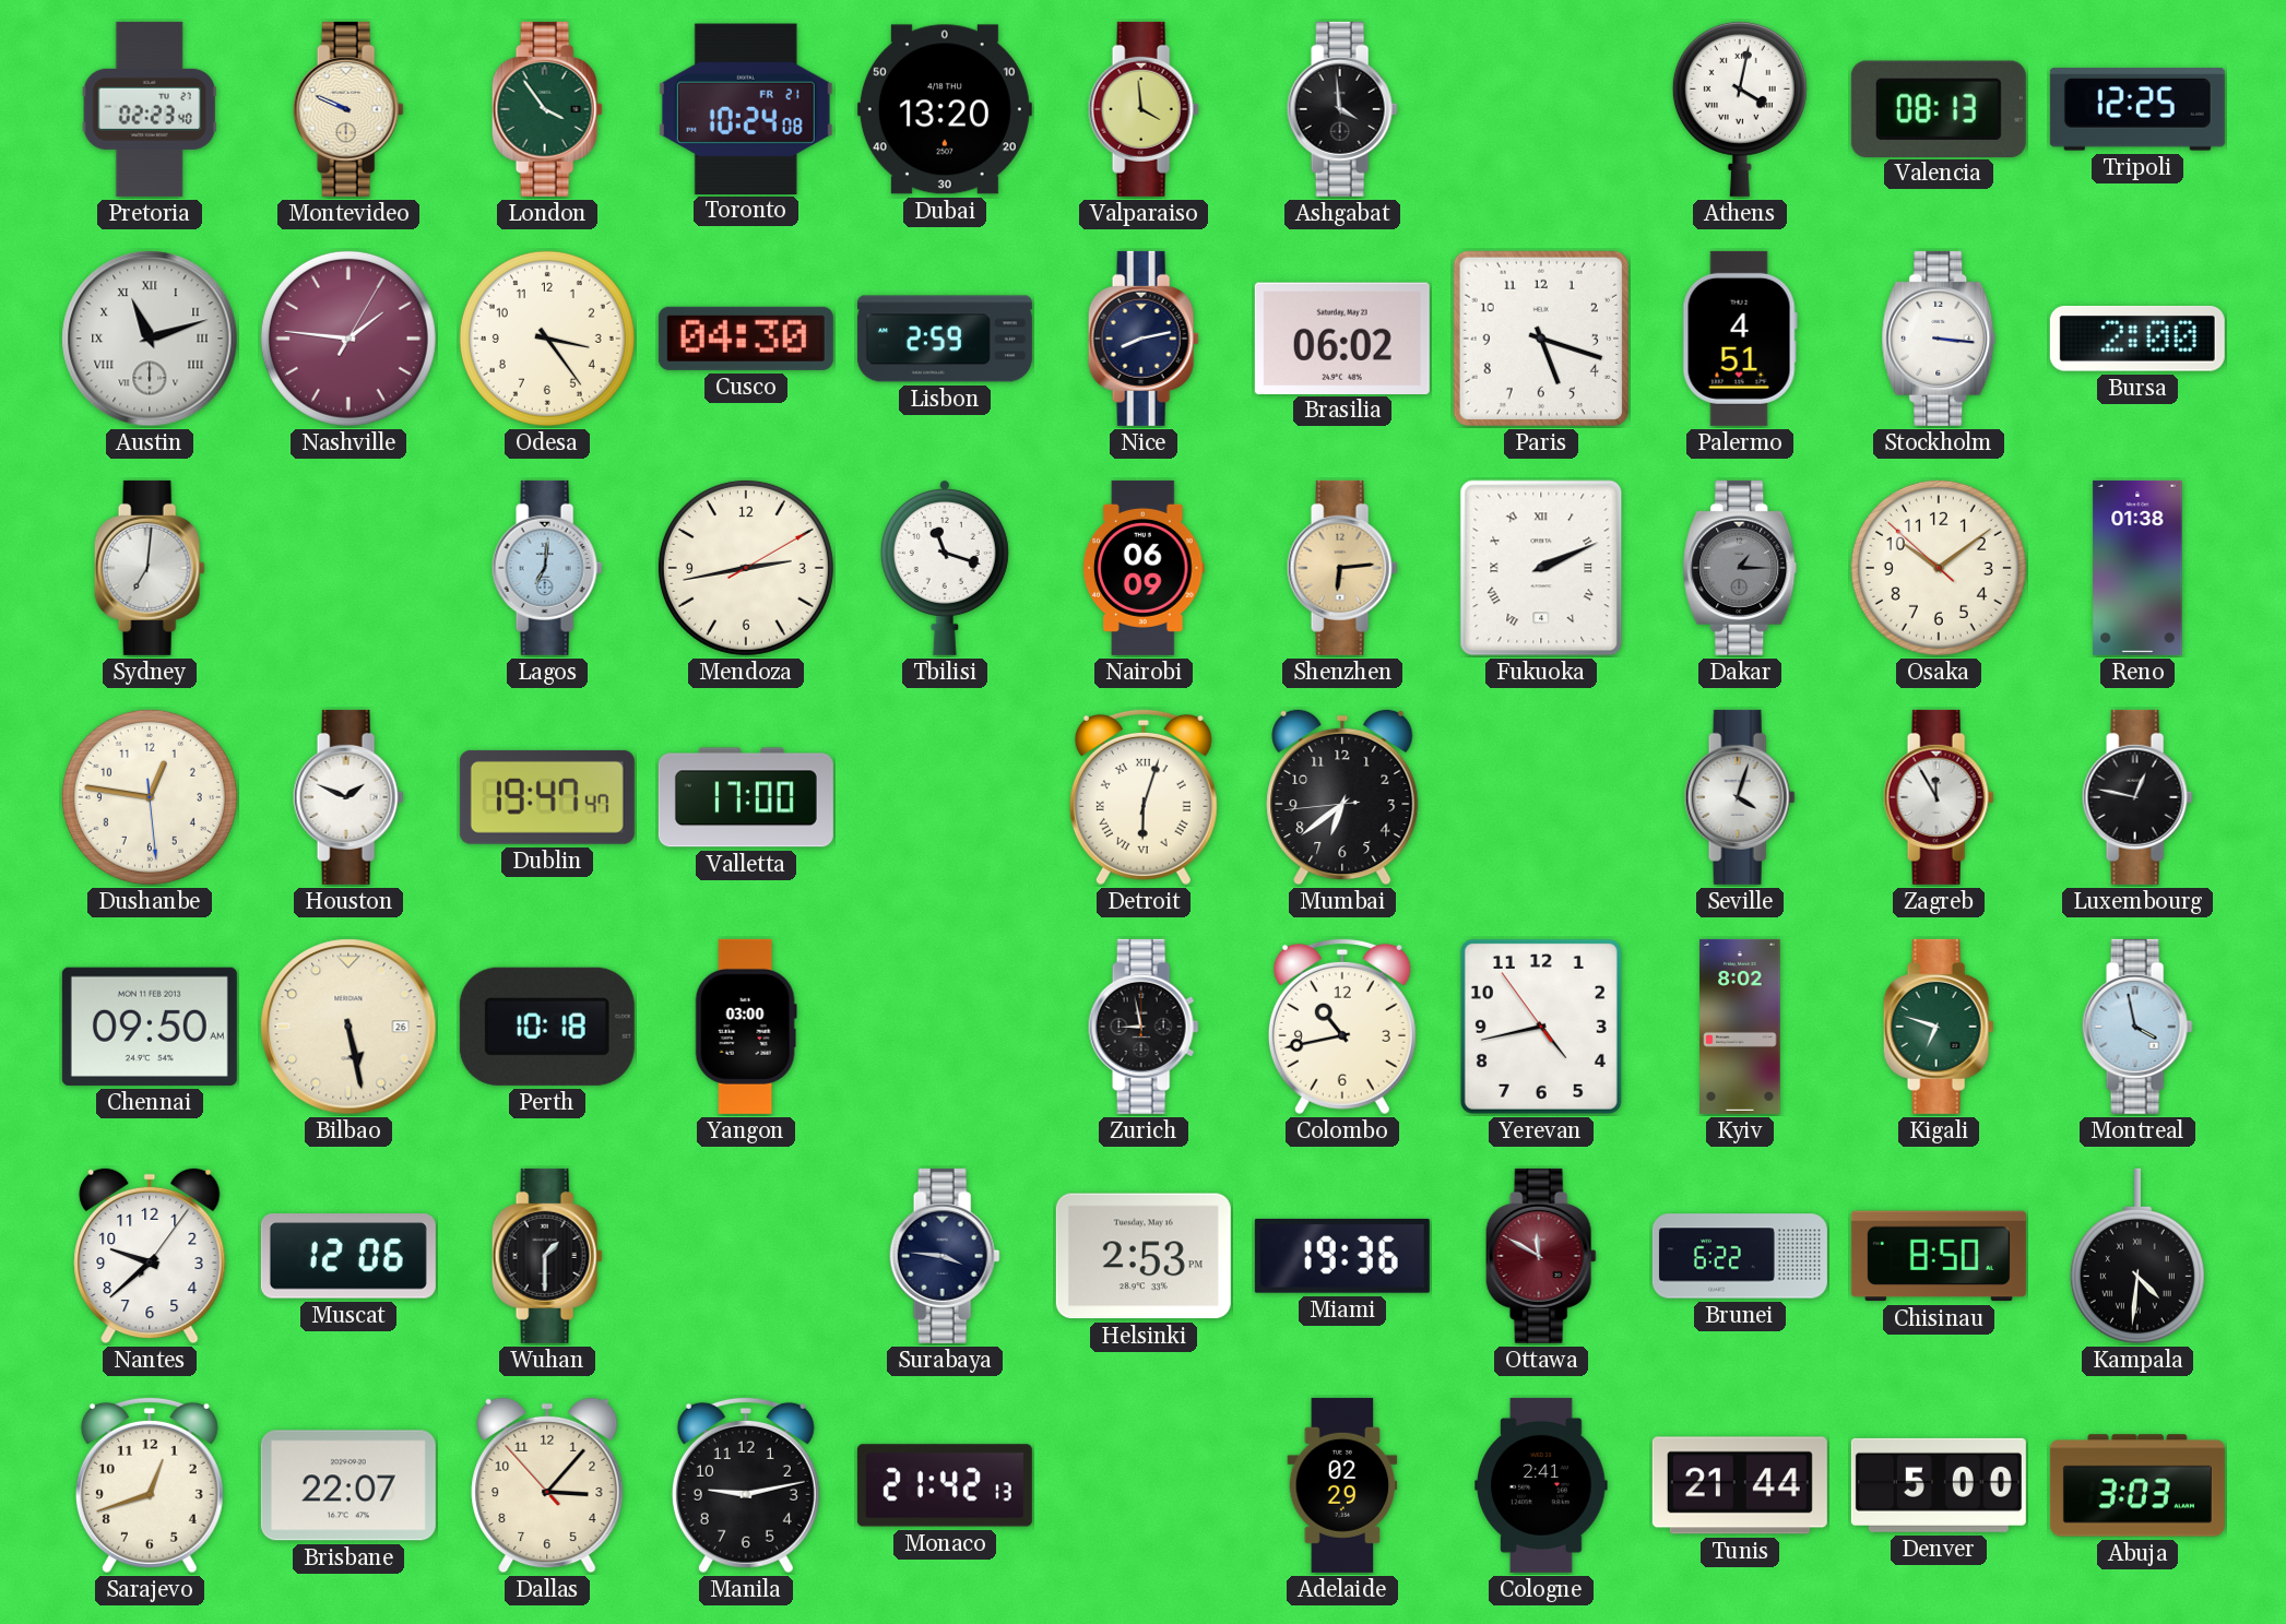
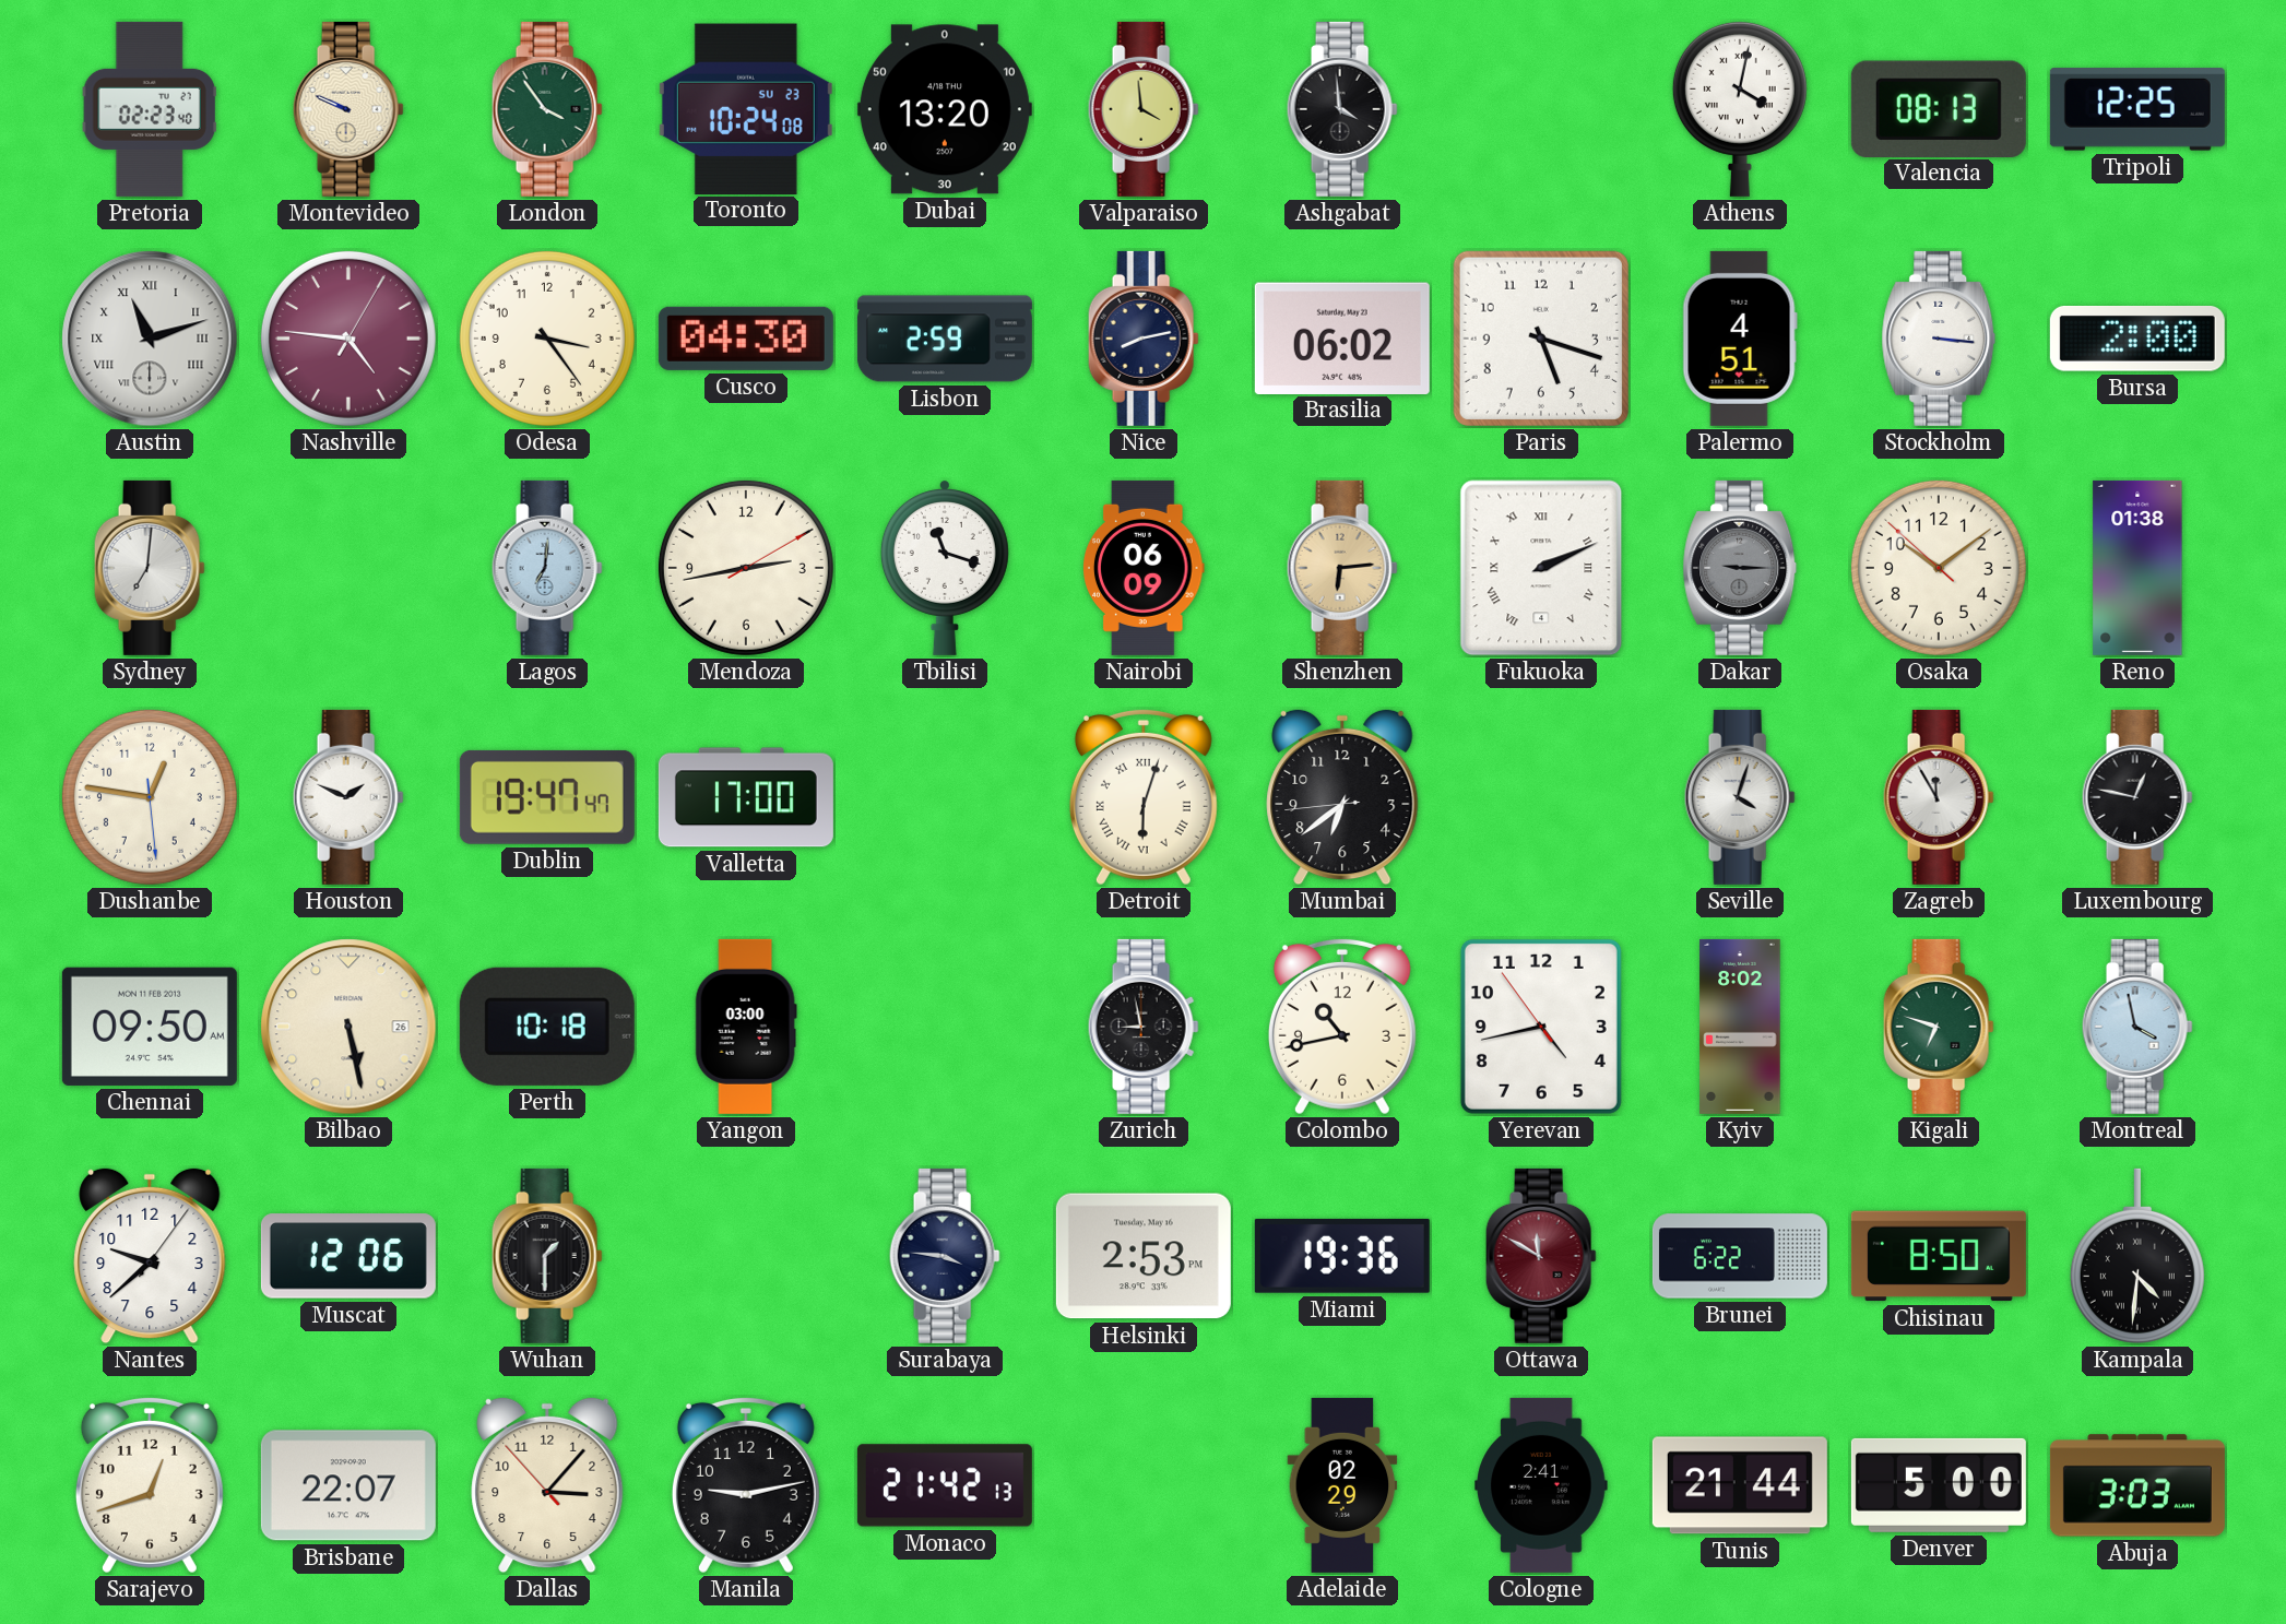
Toronto date: FR 21 -> SU 23
Nashville: 1:46 -> 4:46
Dakar: 1:15 -> 9:15
